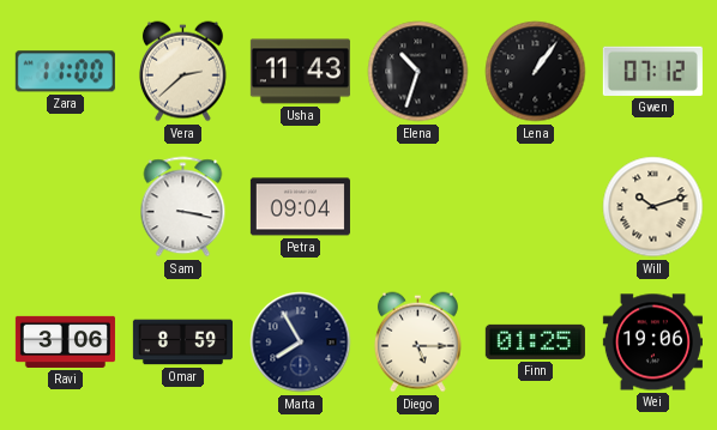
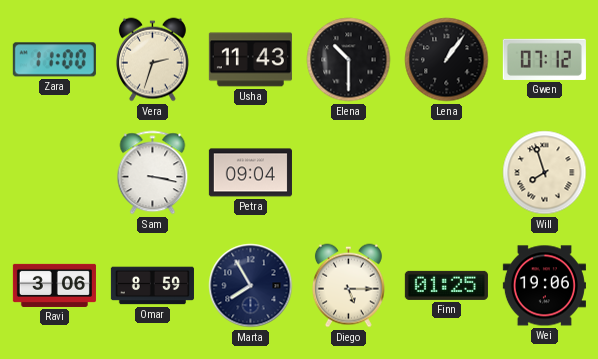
Vera: 2:38 -> 2:33
Elena: 10:33 -> 10:30
Will: 10:12 -> 7:57
